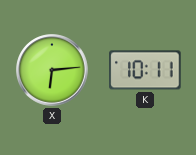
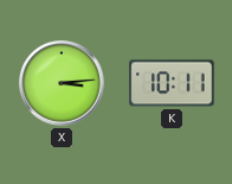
X: 6:14 -> 3:14
